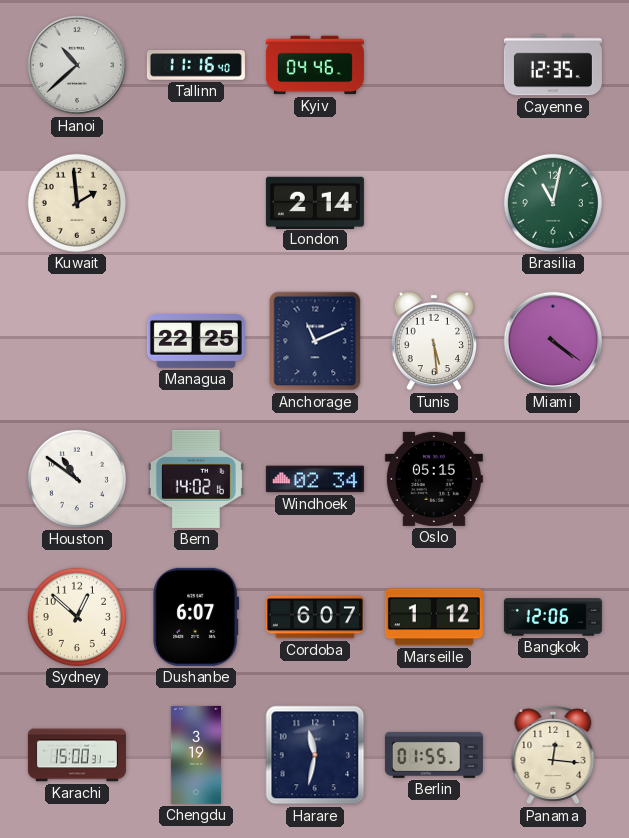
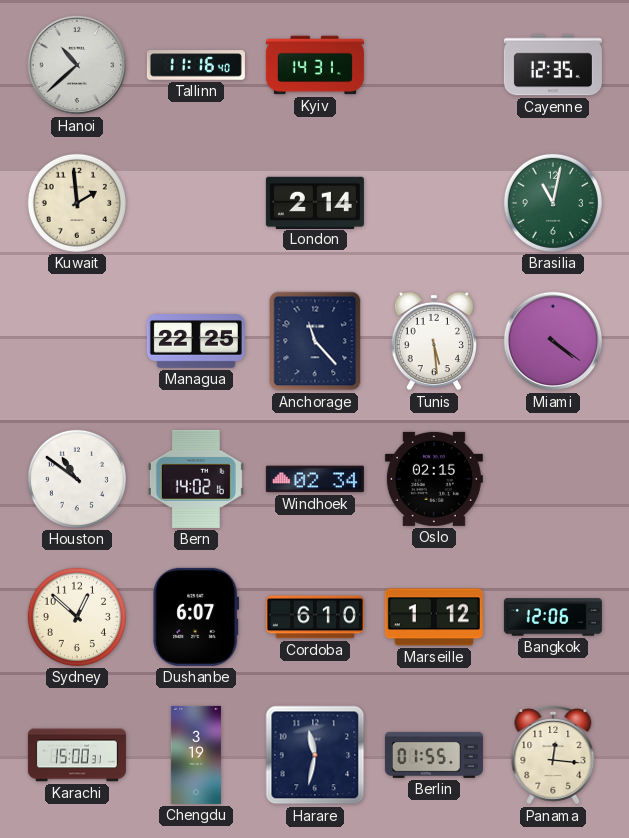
Kyiv: 04:46 -> 14:31
Anchorage: 11:11 -> 11:23
Oslo: 05:15 -> 02:15
Cordoba: 6:07 -> 6:10
